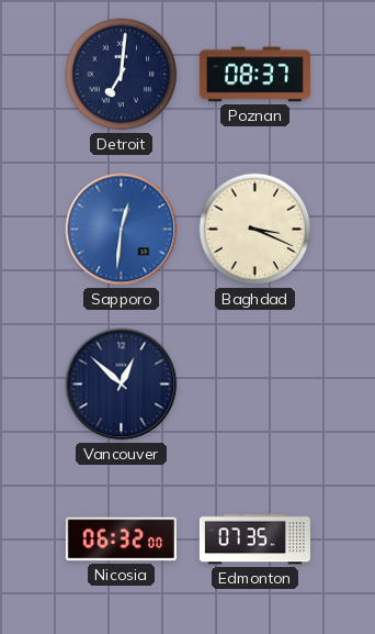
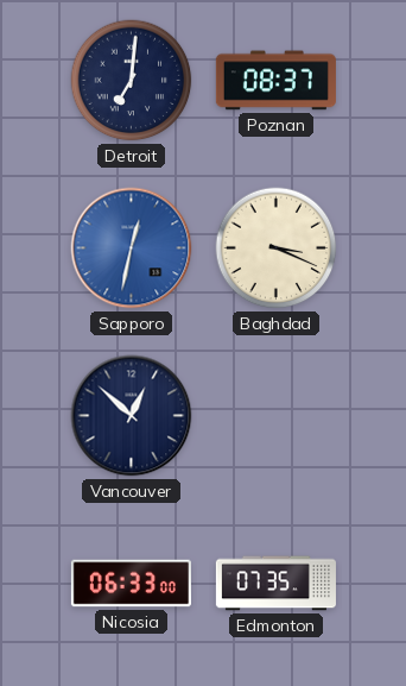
Sapporo: 12:31 -> 12:32
Nicosia: 06:32 -> 06:33
